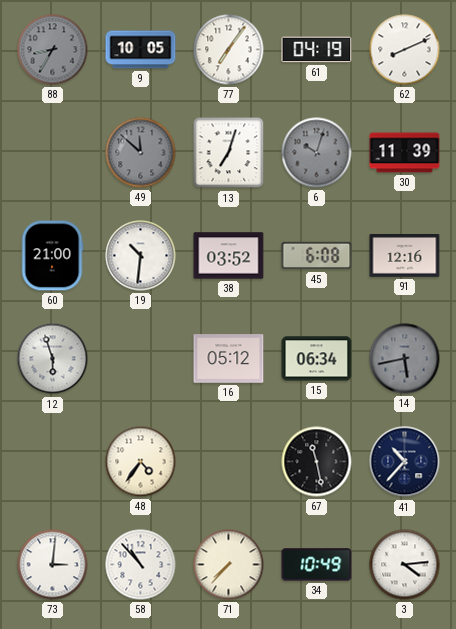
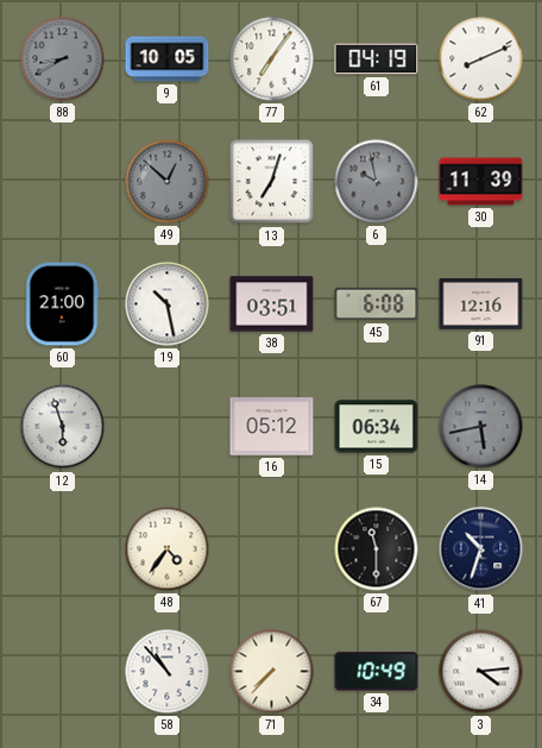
88: 8:35 -> 8:40
49: 11:52 -> 12:52
6: 10:03 -> 9:58
19: 10:31 -> 10:28
38: 03:52 -> 03:51
67: 11:28 -> 11:30
41: 10:37 -> 10:33
73: 3:01 -> none
